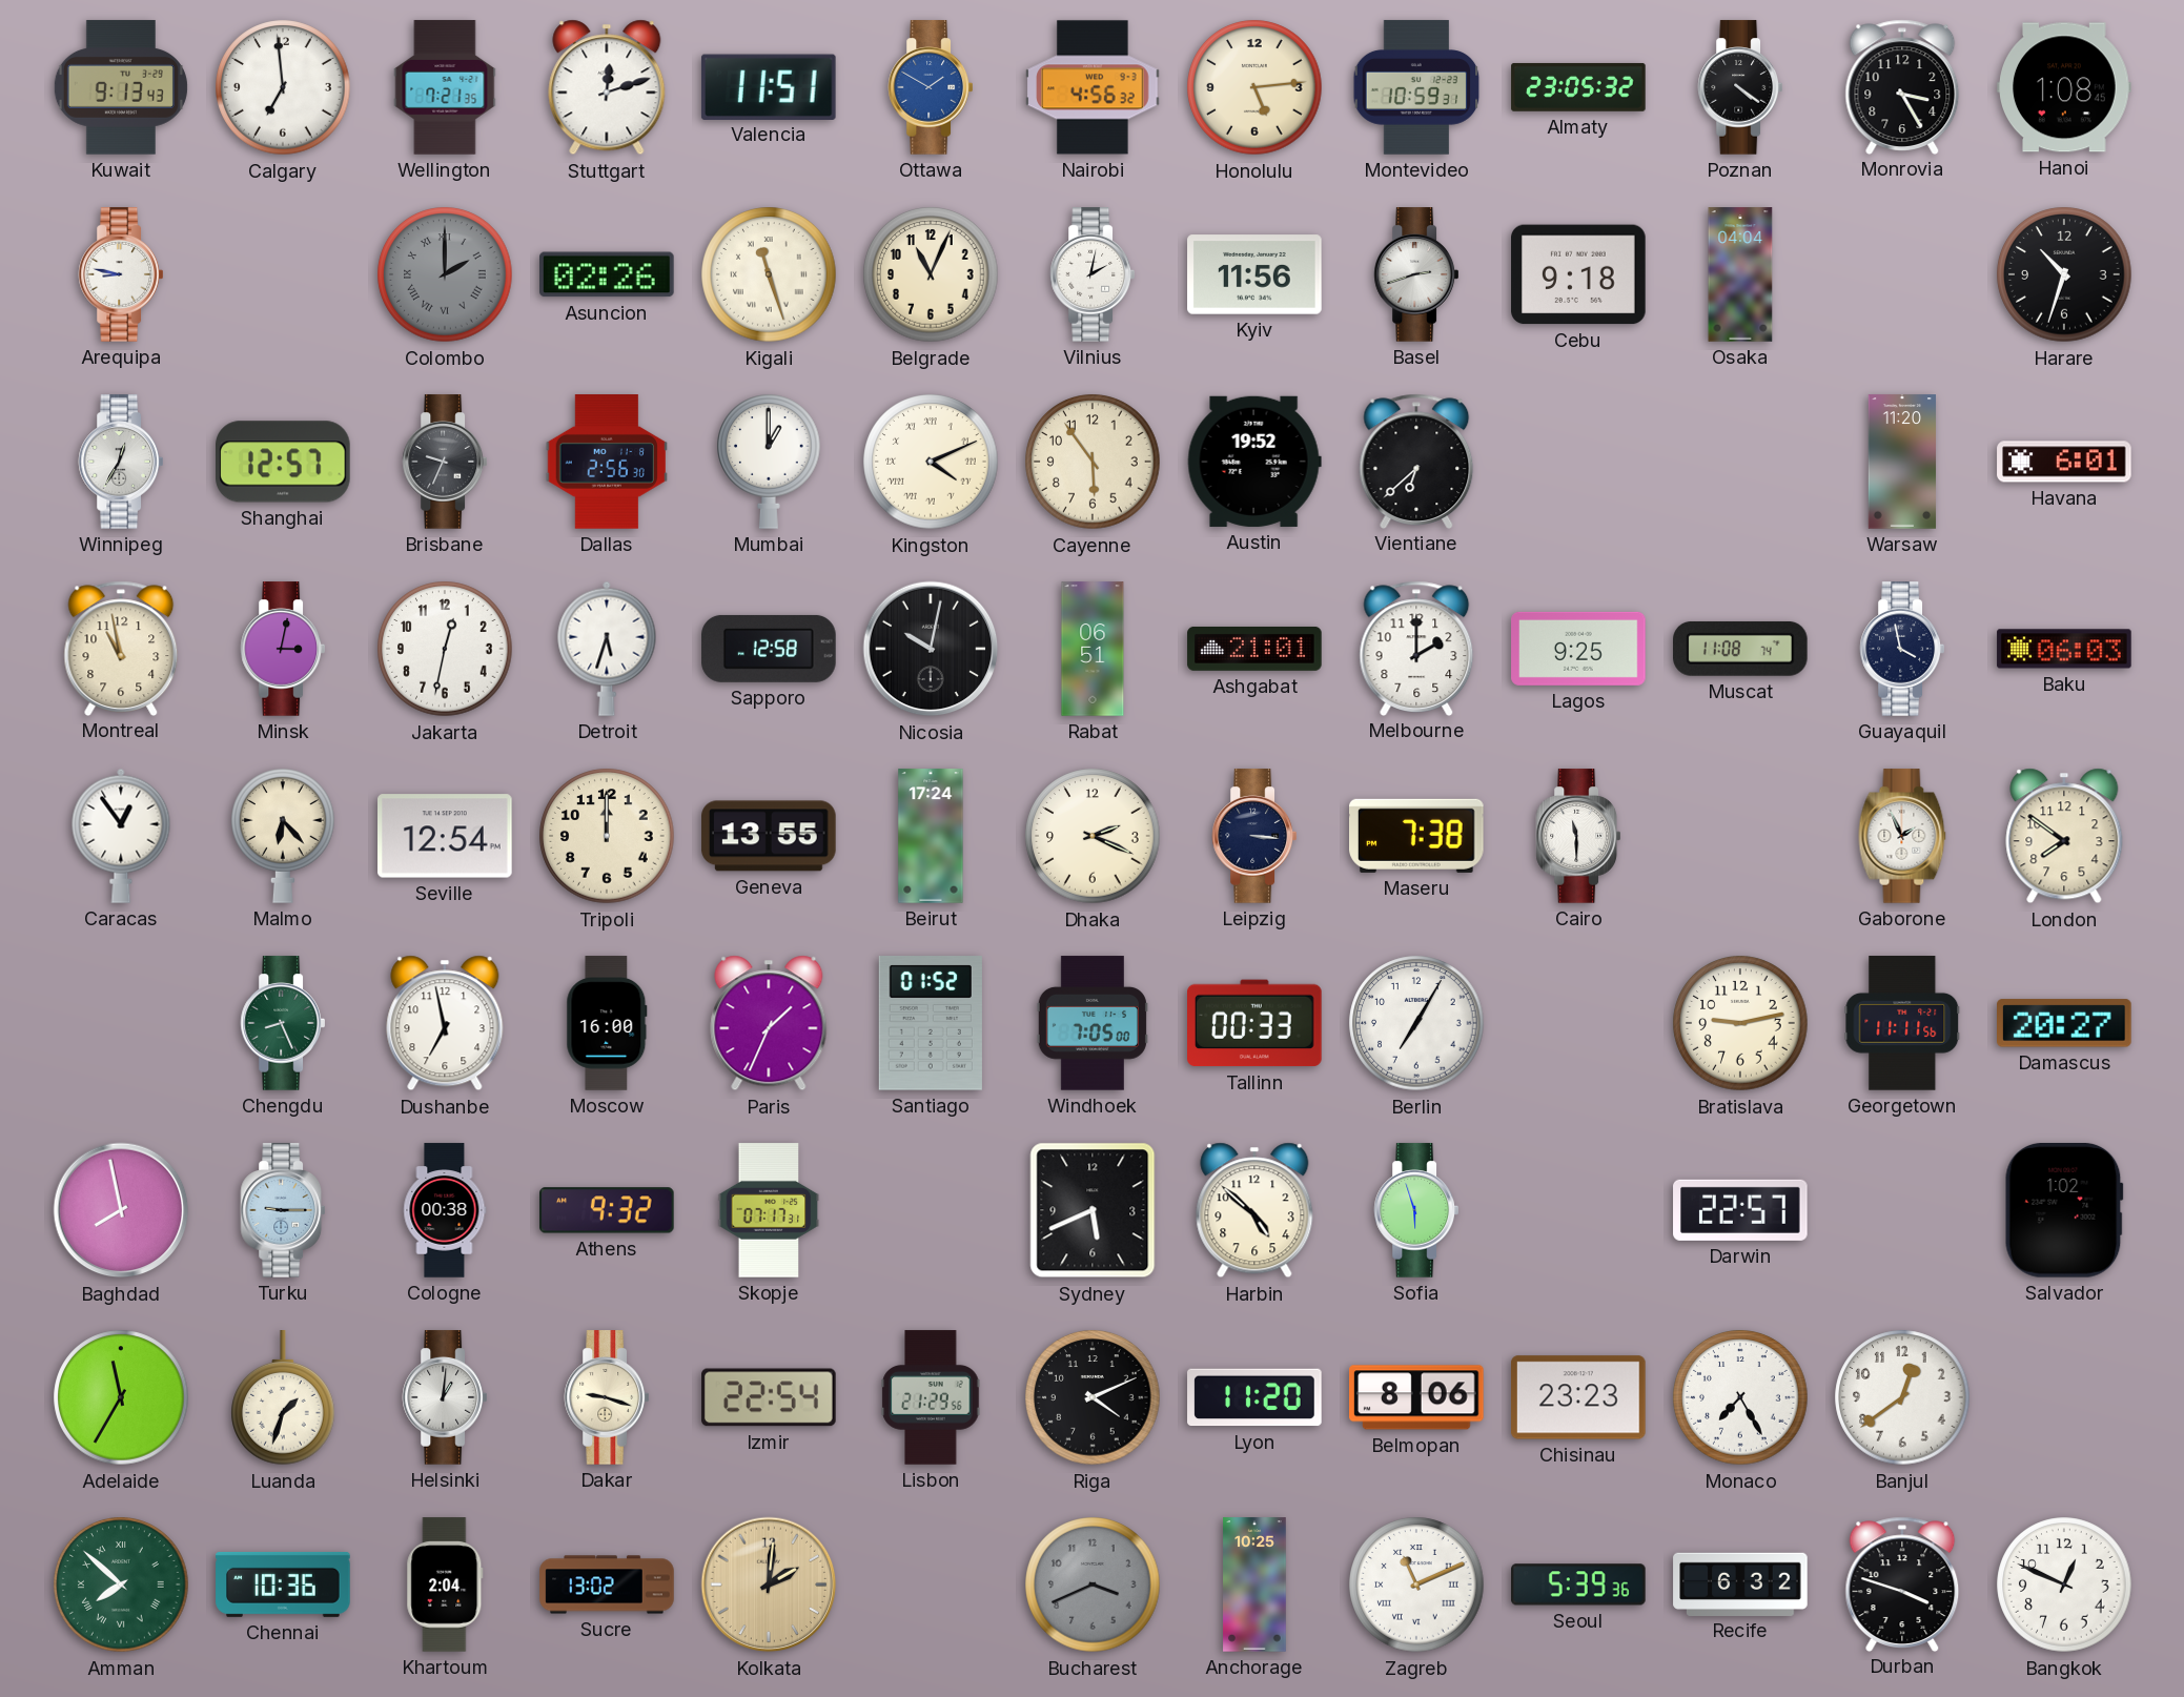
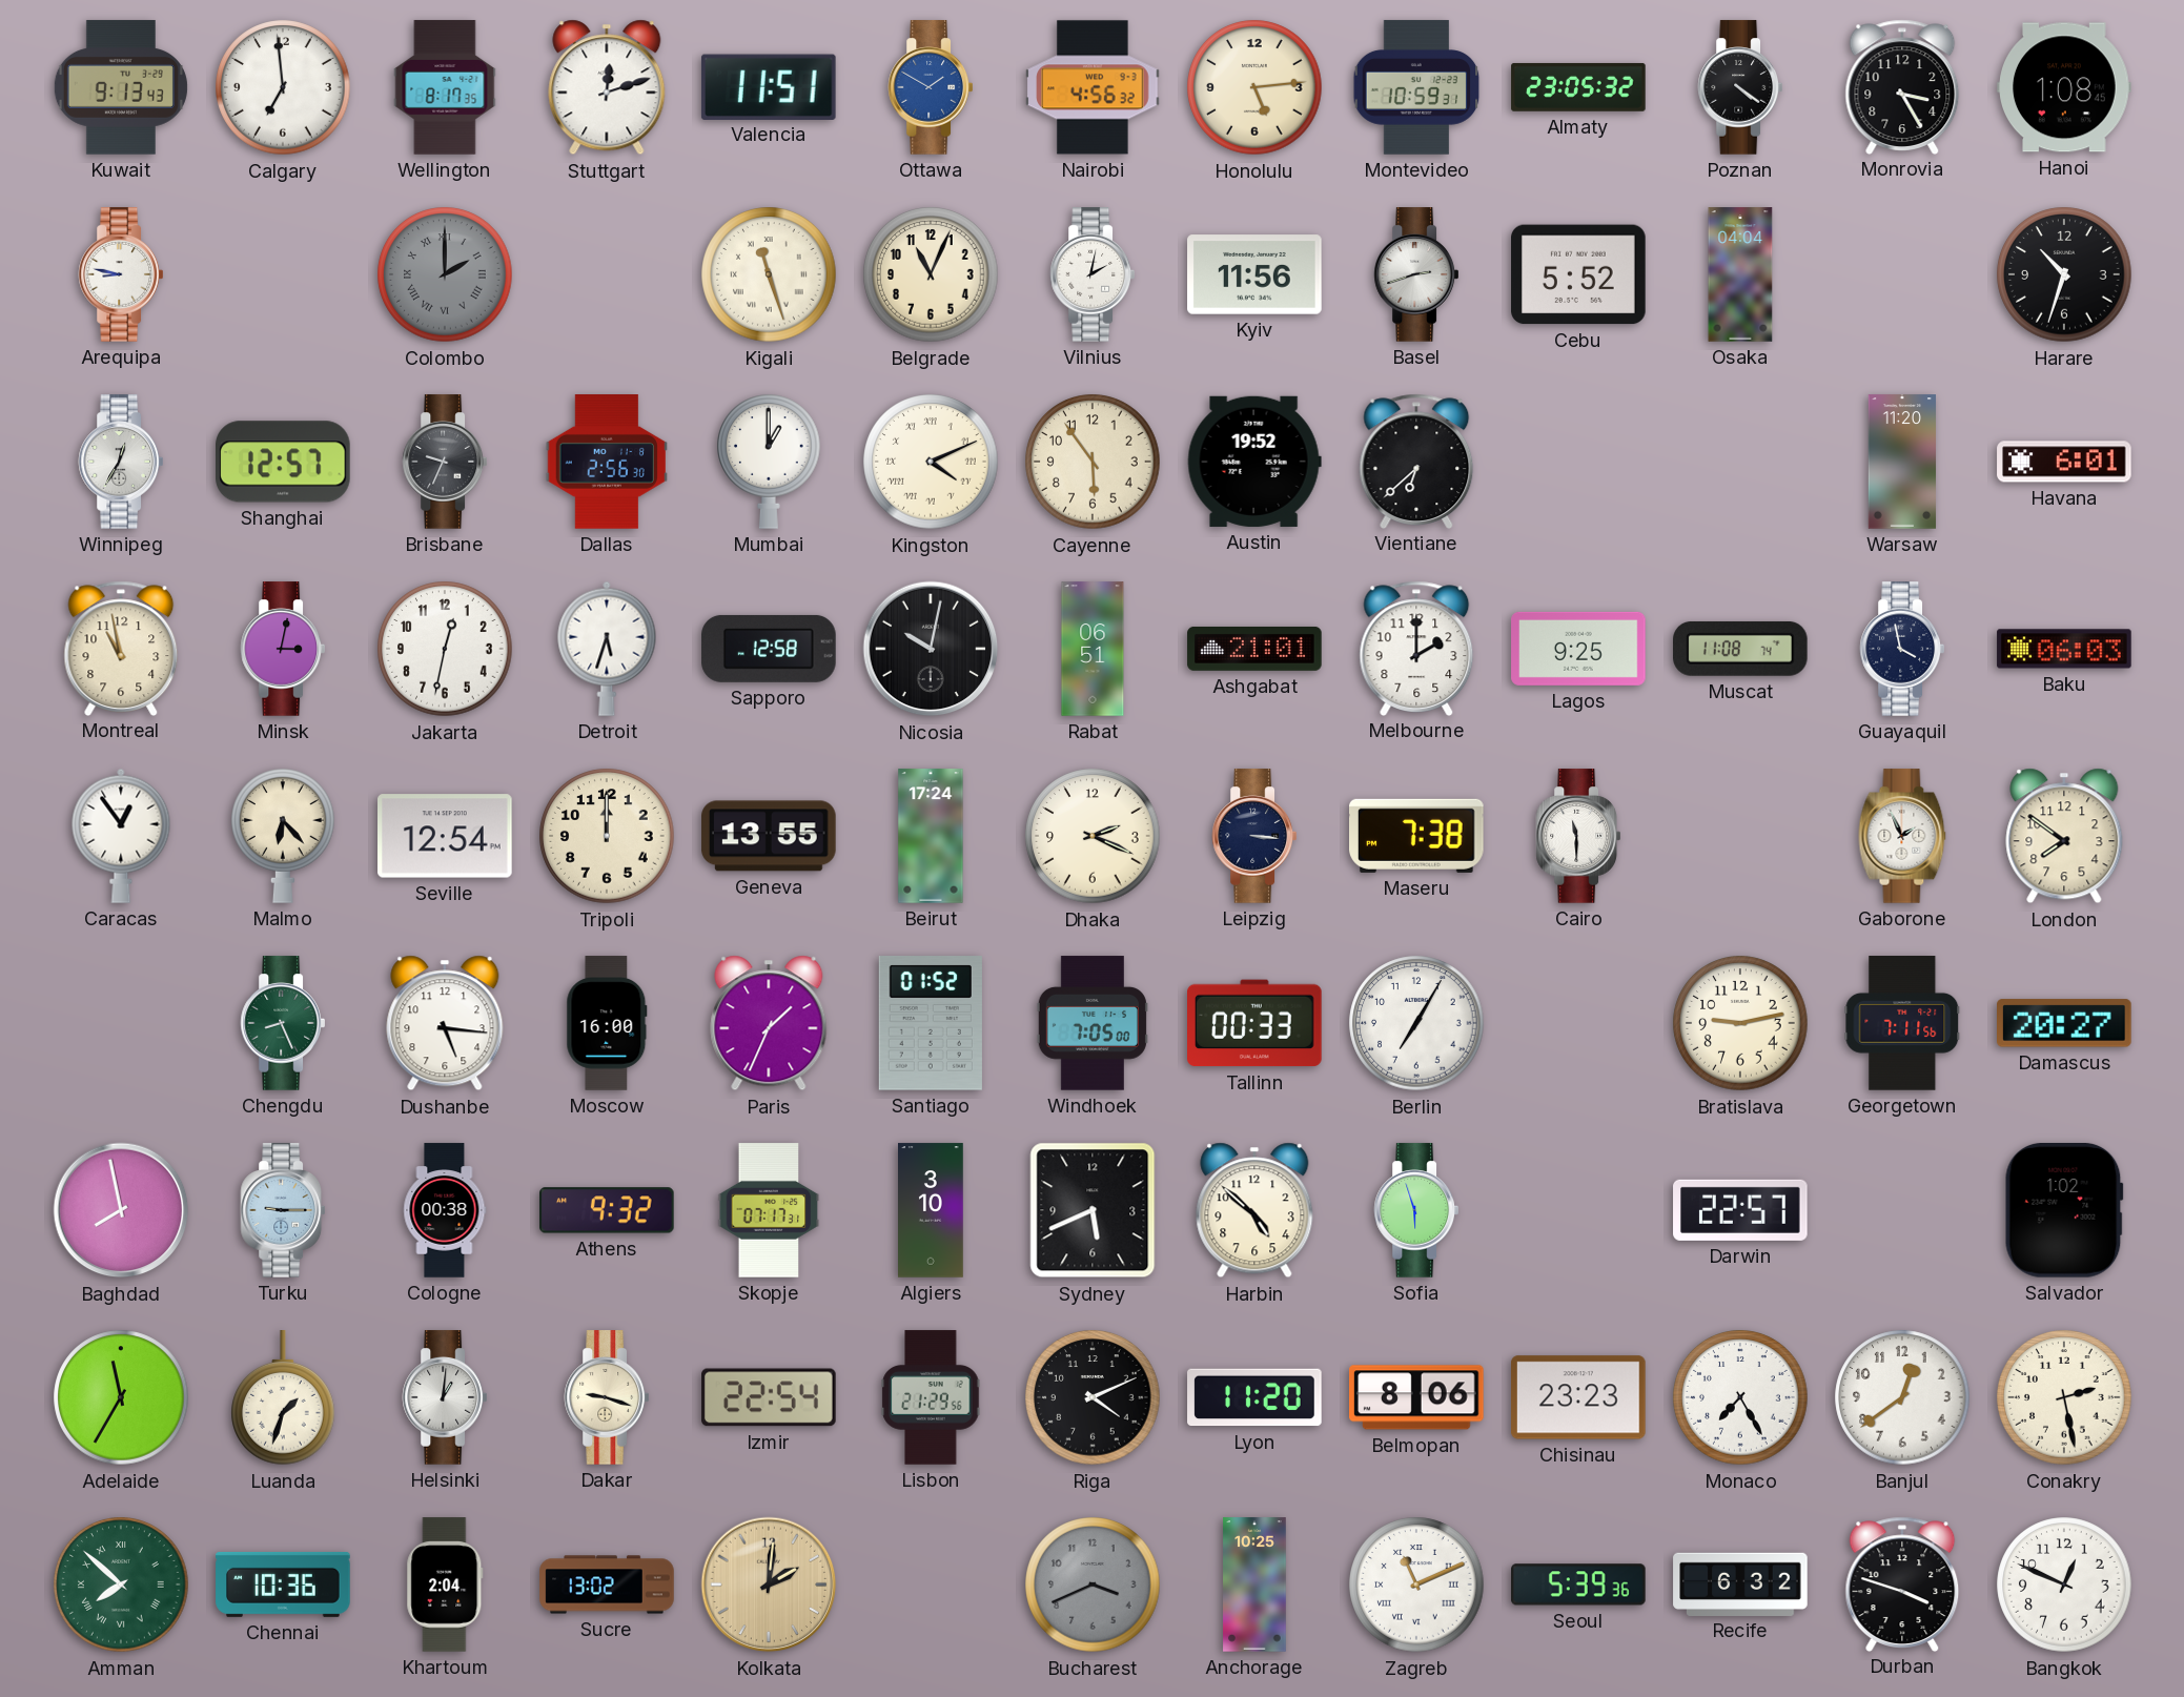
Wellington: 7:21 -> 8:17
Asuncion: 02:26 -> none
Cebu: 9:18 -> 5:52
Dushanbe: 6:58 -> 5:16
Georgetown: 11:11 -> 7:11
Algiers: none -> 3:10
Conakry: none -> 2:28
